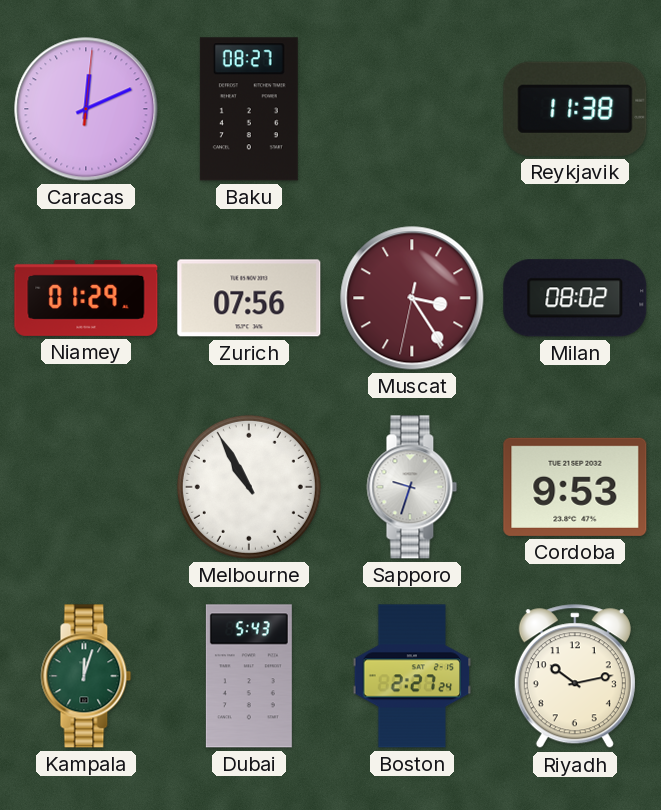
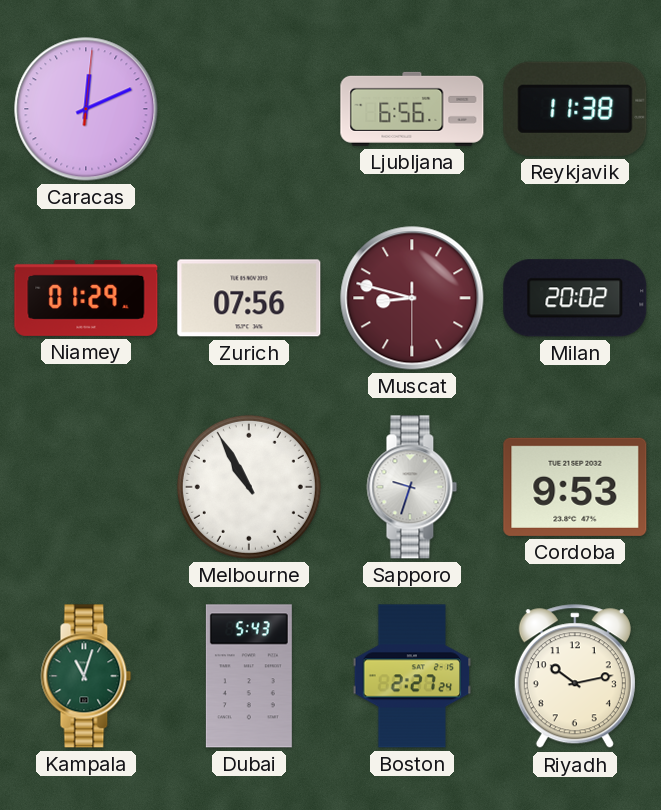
Baku: 08:27 -> none
Ljubljana: none -> 6:56
Muscat: 3:24 -> 8:47
Milan: 08:02 -> 20:02
Kampala: 12:03 -> 11:03
